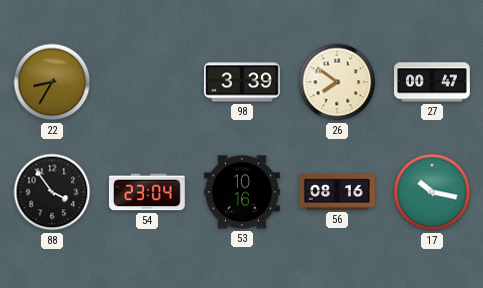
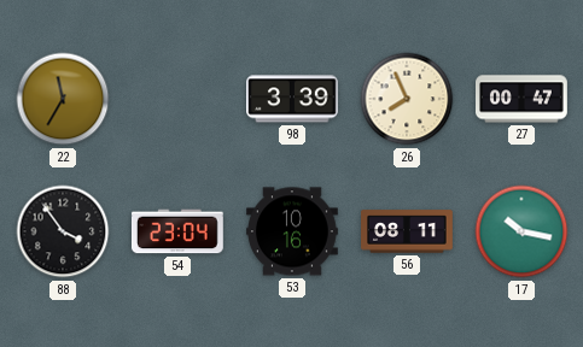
22: 8:35 -> 11:35
26: 7:51 -> 7:56
56: 08:16 -> 08:11
